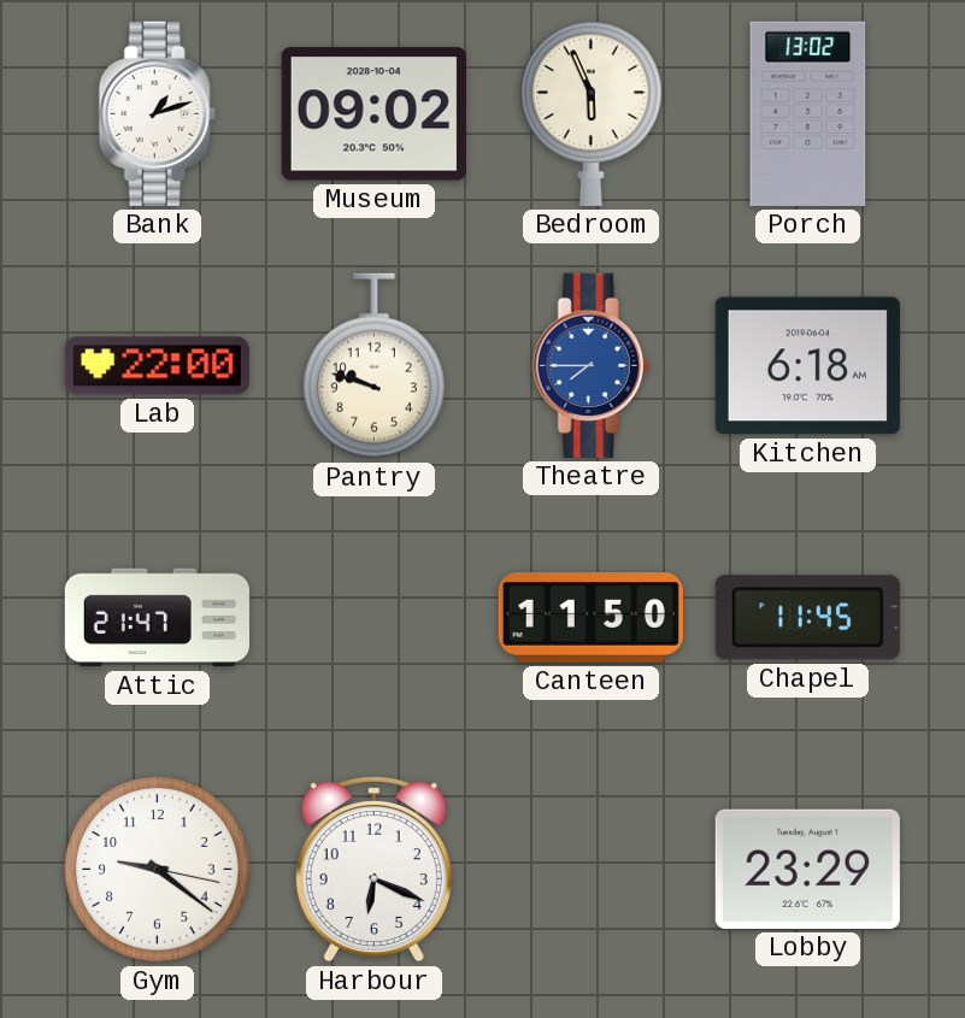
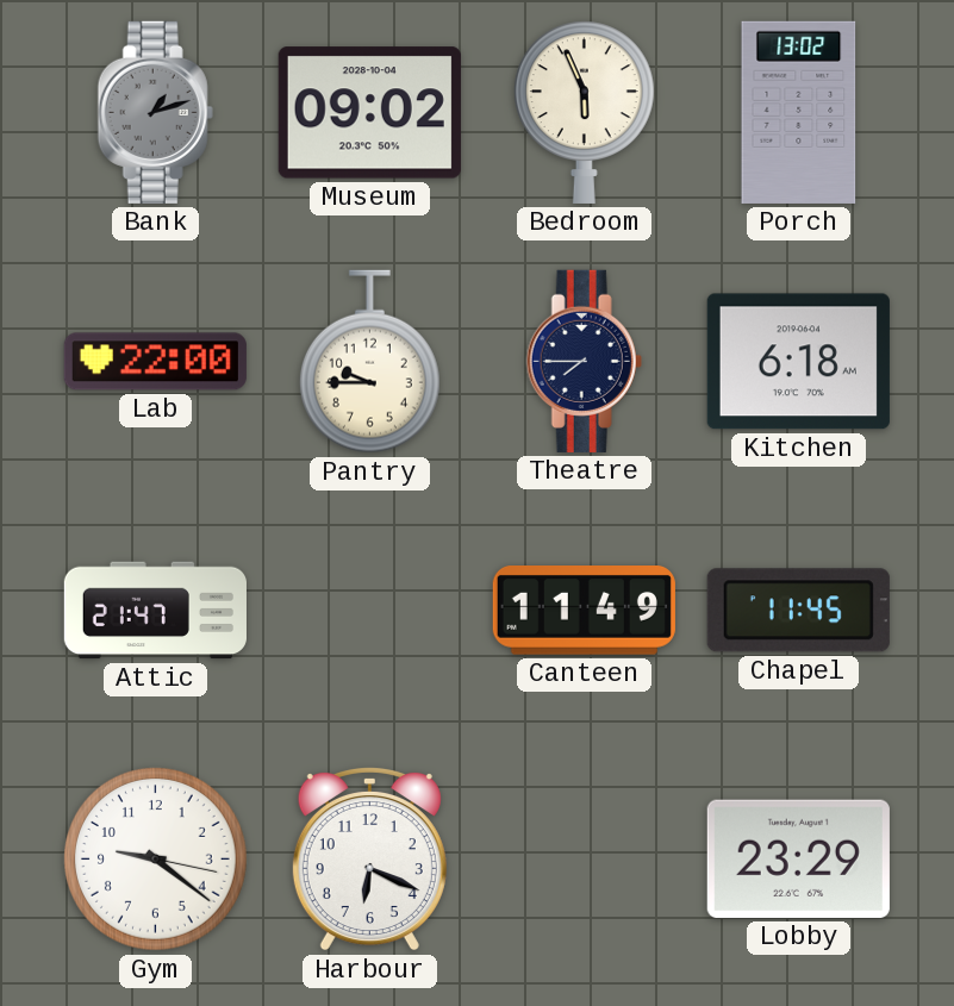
Bank dial: white -> grey
Pantry: 9:48 -> 9:45
Theatre dial: blue -> navy
Canteen: 11:50 -> 11:49
